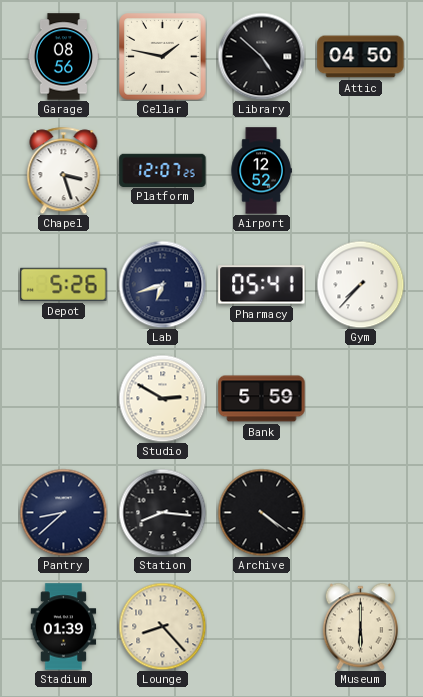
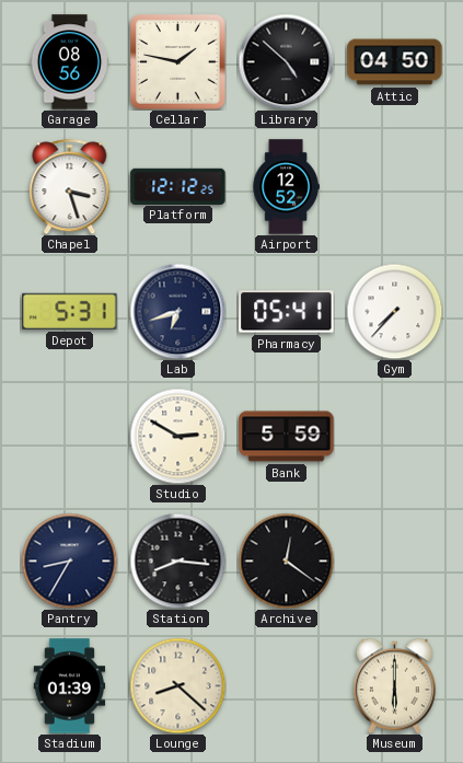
Platform: 12:07 -> 12:12
Depot: 5:26 -> 5:31
Pantry: 8:38 -> 8:35
Archive: 4:21 -> 12:21
Lounge: 8:23 -> 8:22
